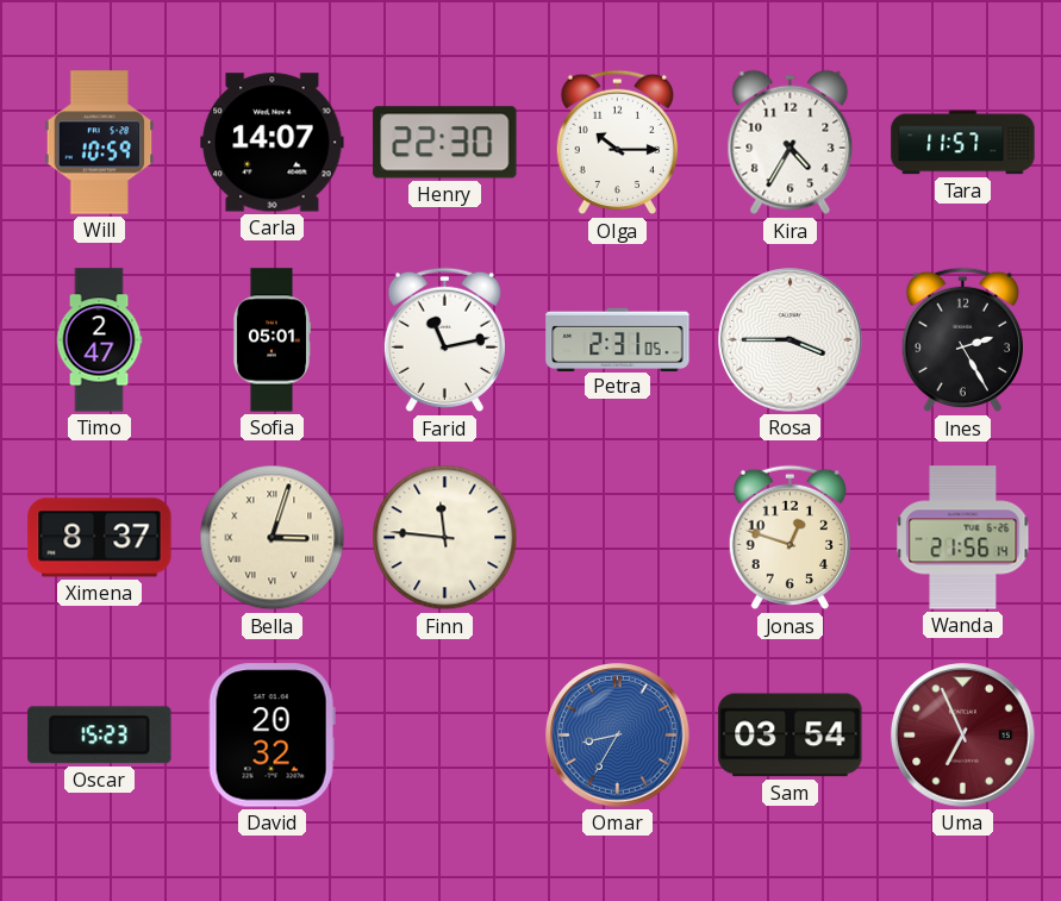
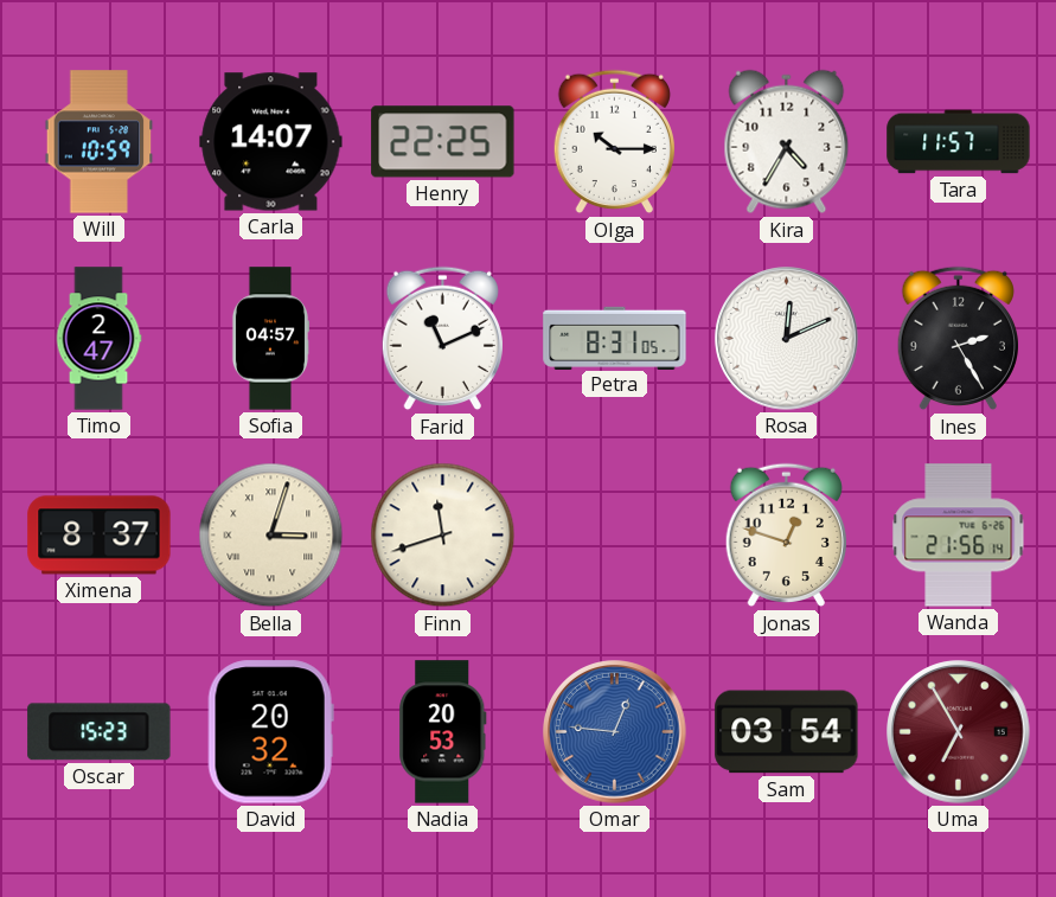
Henry: 22:30 -> 22:25
Sofia: 05:01 -> 04:57
Farid: 11:13 -> 11:11
Petra: 2:31 -> 8:31
Rosa: 3:45 -> 12:11
Finn: 11:46 -> 11:42
Nadia: none -> 20:53
Omar: 8:35 -> 12:46
Uma: 6:56 -> 6:55
